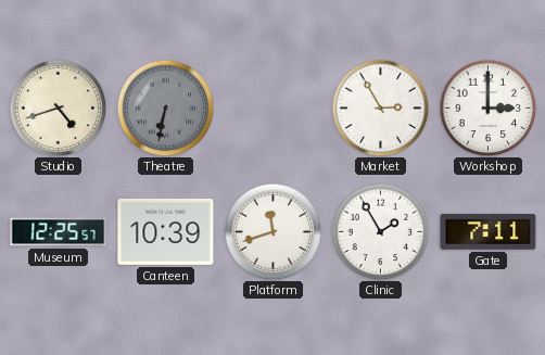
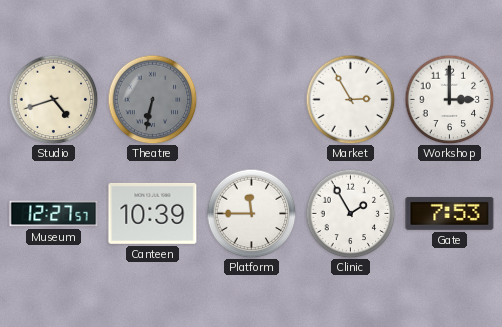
Museum: 12:25 -> 12:27
Platform: 11:42 -> 11:45
Gate: 7:11 -> 7:53
